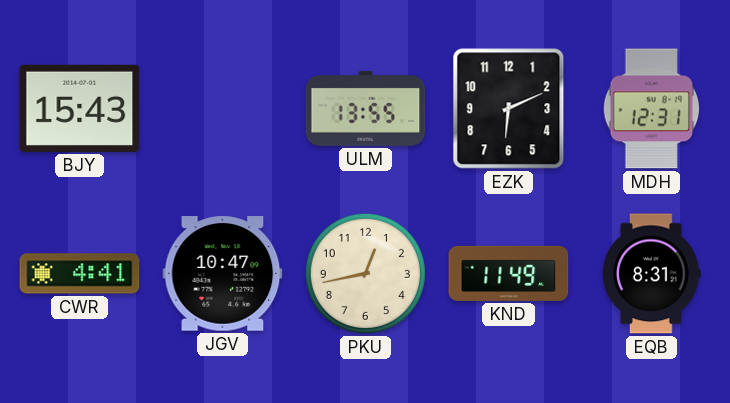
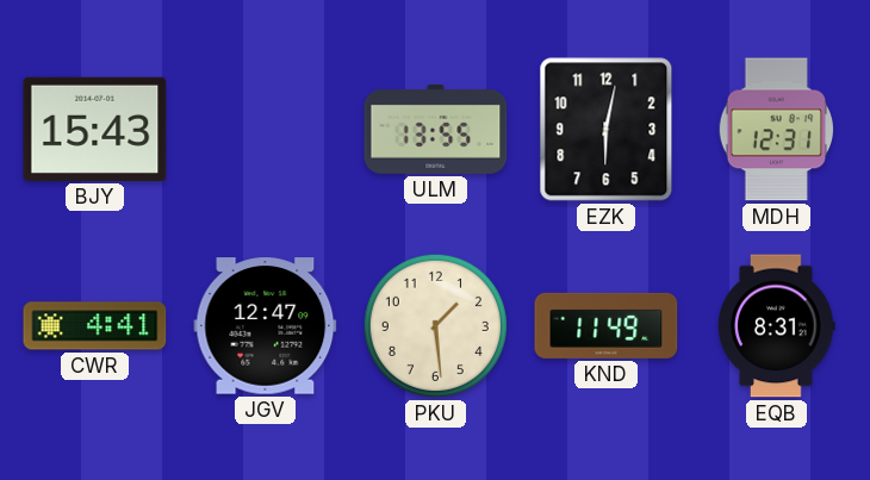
EZK: 6:11 -> 6:02
JGV: 10:47 -> 12:47
PKU: 12:43 -> 1:29
